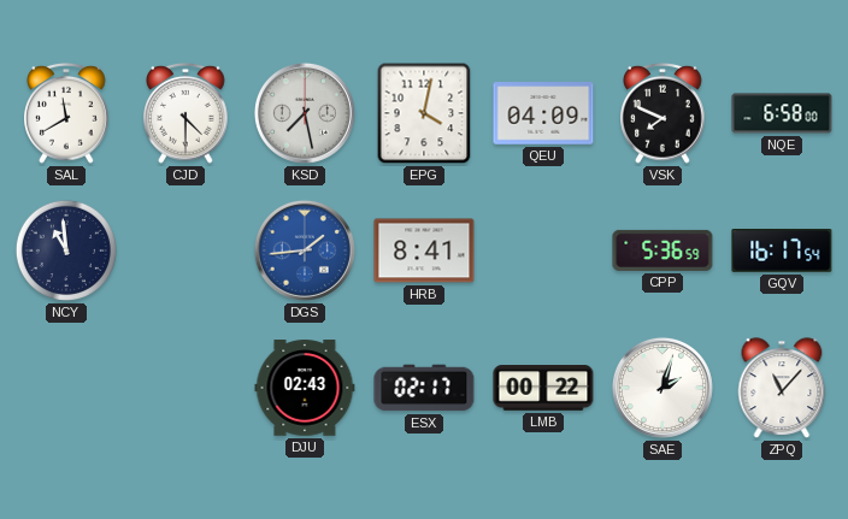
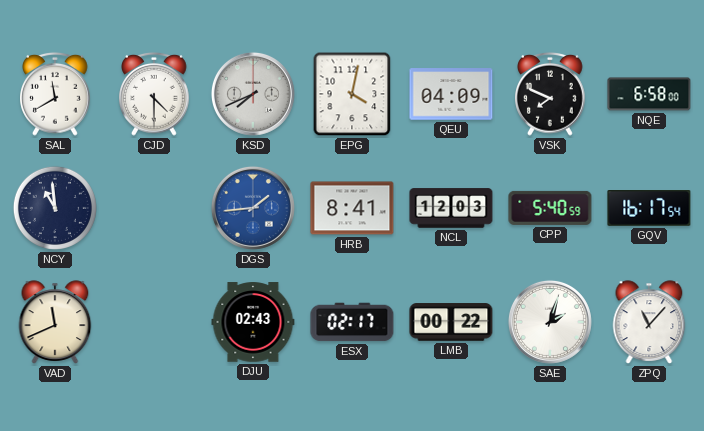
KSD: 7:28 -> 7:41
NCL: none -> 12:03
CPP: 5:36 -> 5:40
VAD: none -> 11:41
